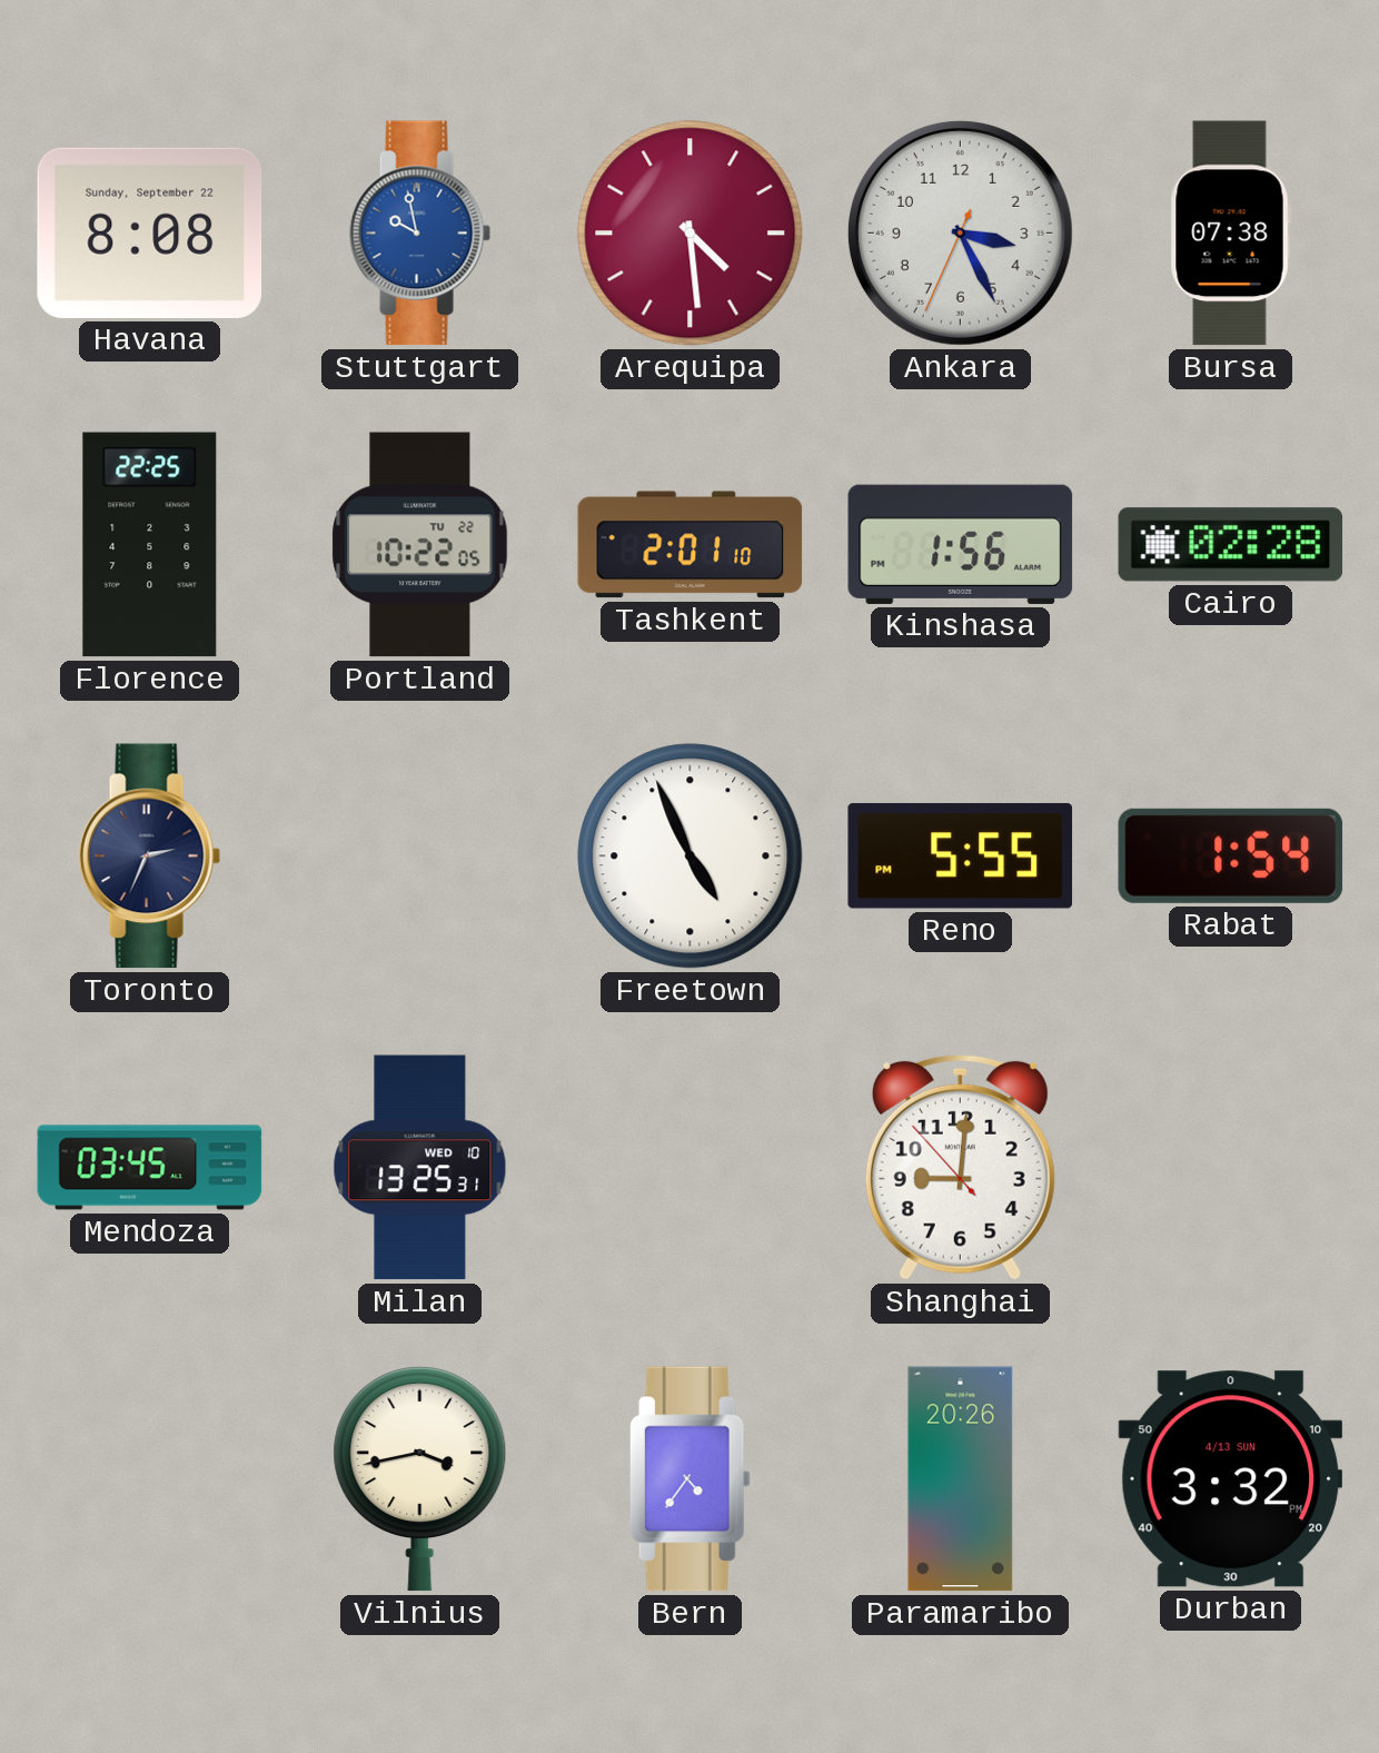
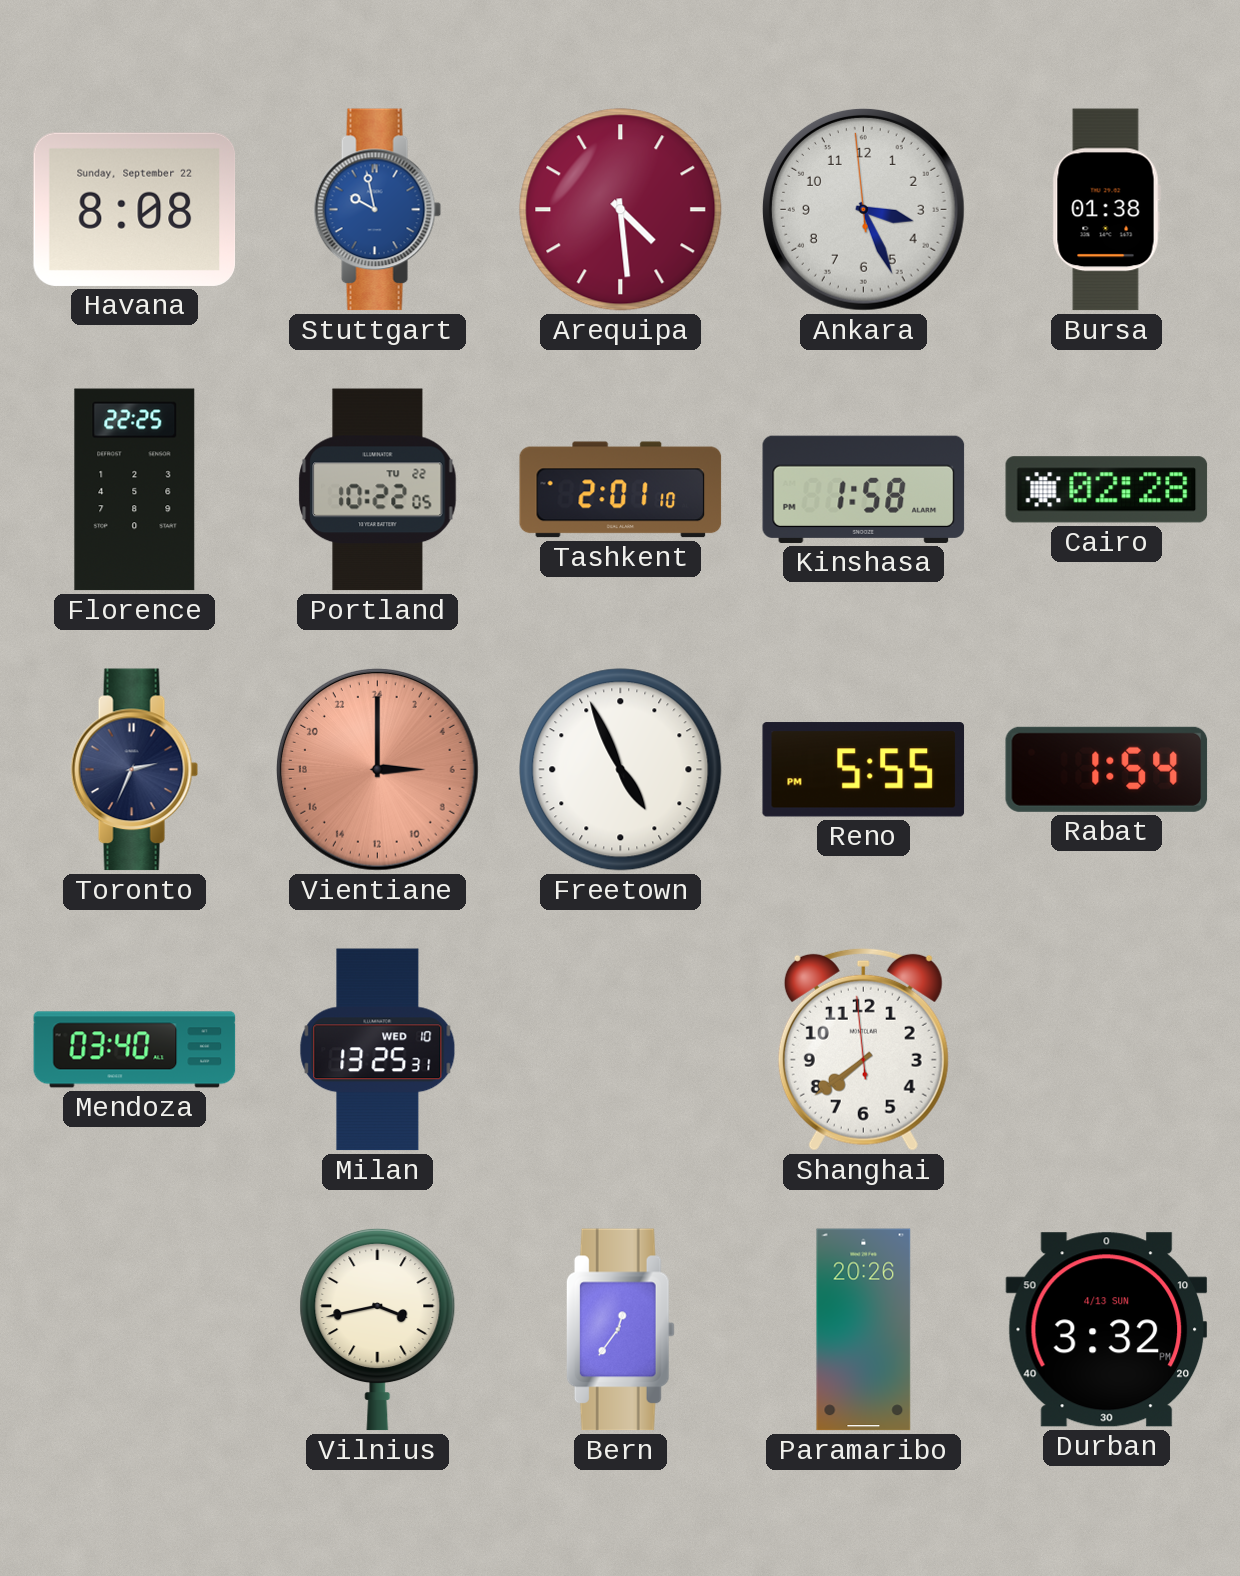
Ankara: 3:25:34 -> 3:25:59
Bursa: 07:38 -> 01:38
Kinshasa: 1:56 -> 1:58
Vientiane: none -> 6:00
Mendoza: 03:45 -> 03:40
Shanghai: 9:00 -> 7:38
Bern: 4:36 -> 12:36
